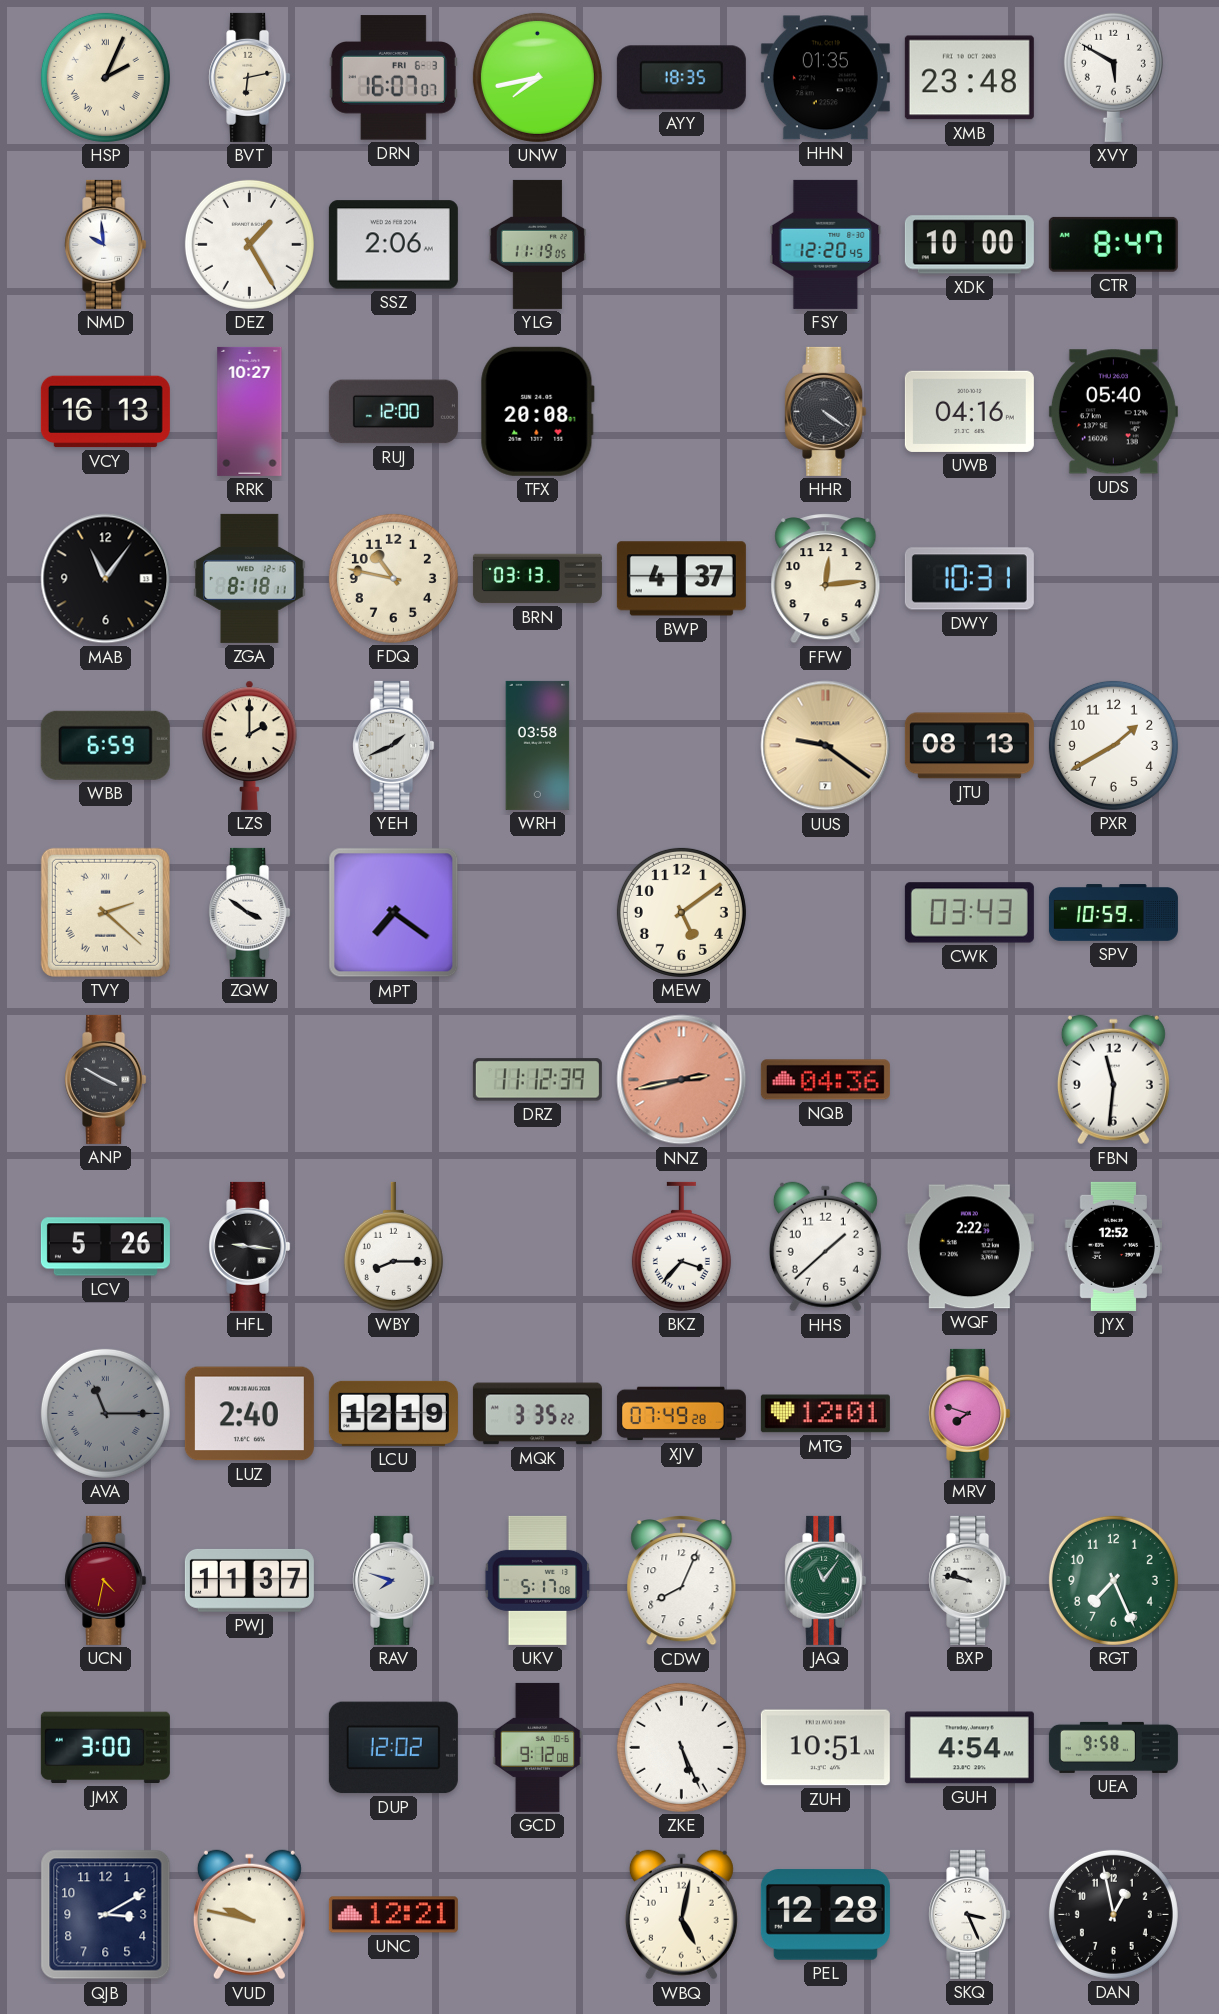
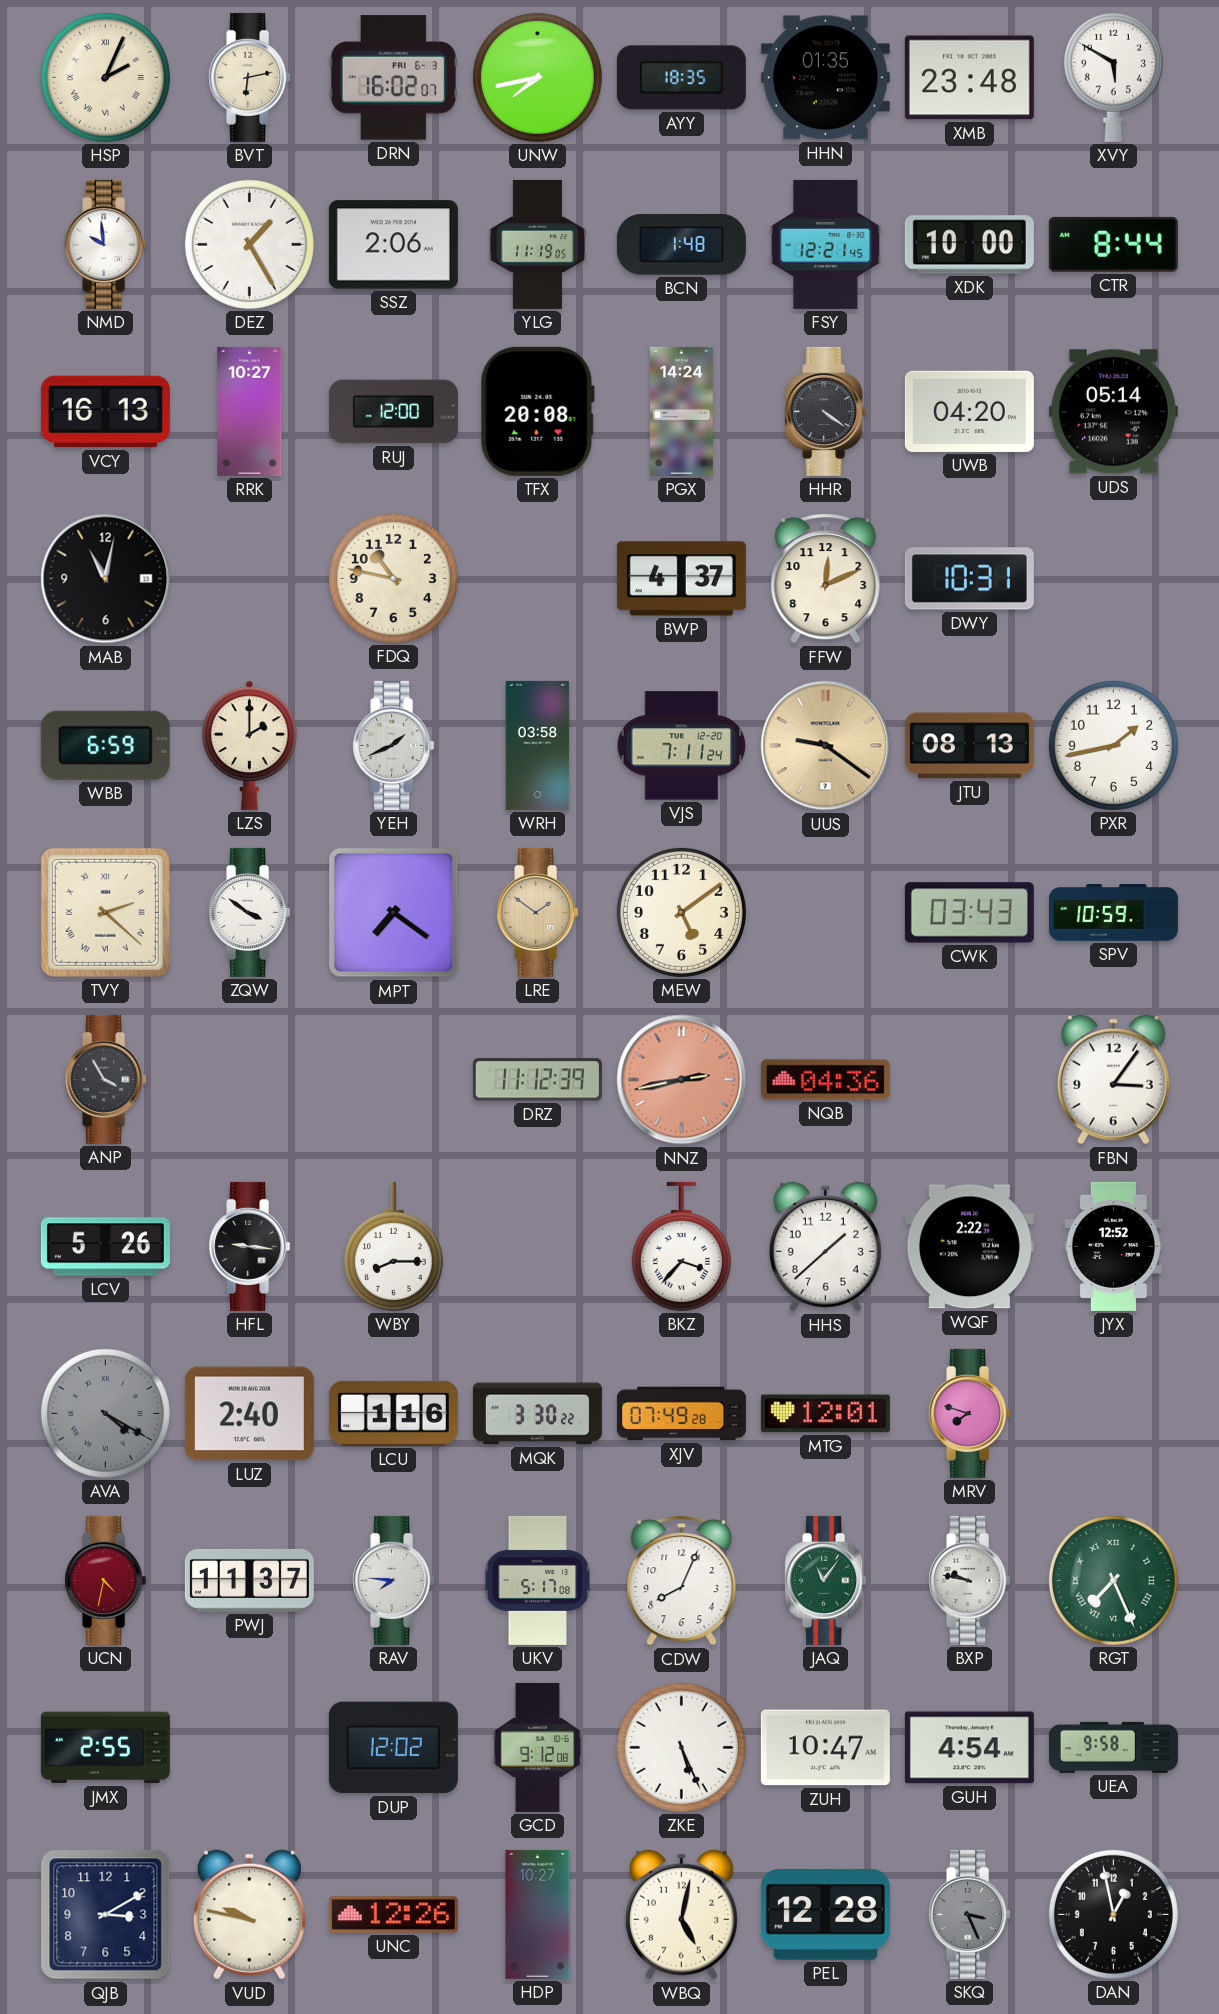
DRN: 16:07 -> 16:02
BCN: none -> 1:48
FSY: 12:20 -> 12:21
CTR: 8:47 -> 8:44
PGX: none -> 14:24
UWB: 04:16 -> 04:20
UDS: 05:40 -> 05:14
MAB: 11:06 -> 11:02
ZGA: 8:18 -> none
BRN: 03:13 -> none
FFW: 12:14 -> 12:11
VJS: none -> 7:11
PXR: 1:40 -> 1:43
LRE: none -> 1:51
ANP: 3:50 -> 3:55
FBN: 11:31 -> 3:06
AVA: 11:15 -> 4:20
LCU: 12:19 -> 1:16
MQK: 3:35 -> 3:30
RAV: 7:48 -> 7:46
RGT numerals: Arabic -> Roman
JMX: 3:00 -> 2:55
ZUH: 10:51 -> 10:47
UNC: 12:21 -> 12:26
HDP: none -> 10:27
SKQ dial: white -> grey
